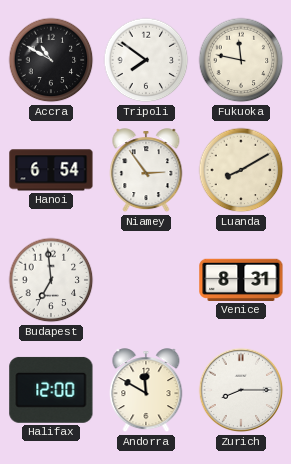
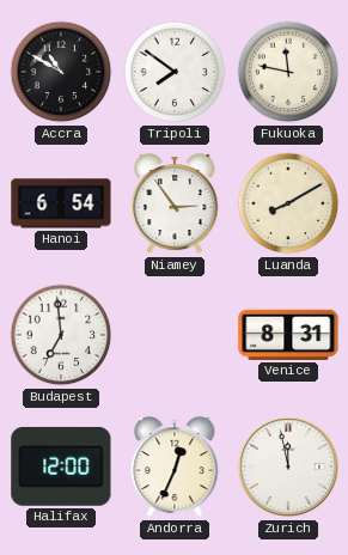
Andorra: 11:50 -> 12:34
Zurich: 8:15 -> 11:58
